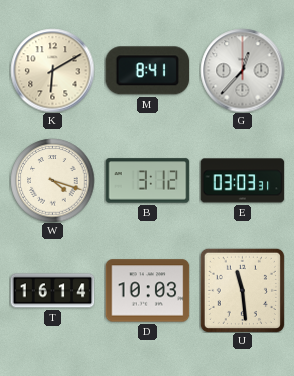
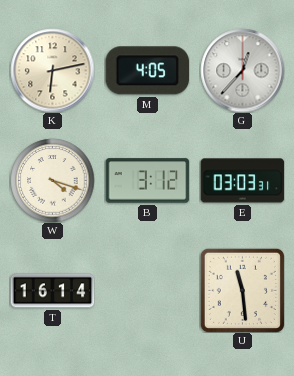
K: 6:10 -> 6:13
M: 8:41 -> 4:05
D: 10:03 -> none
